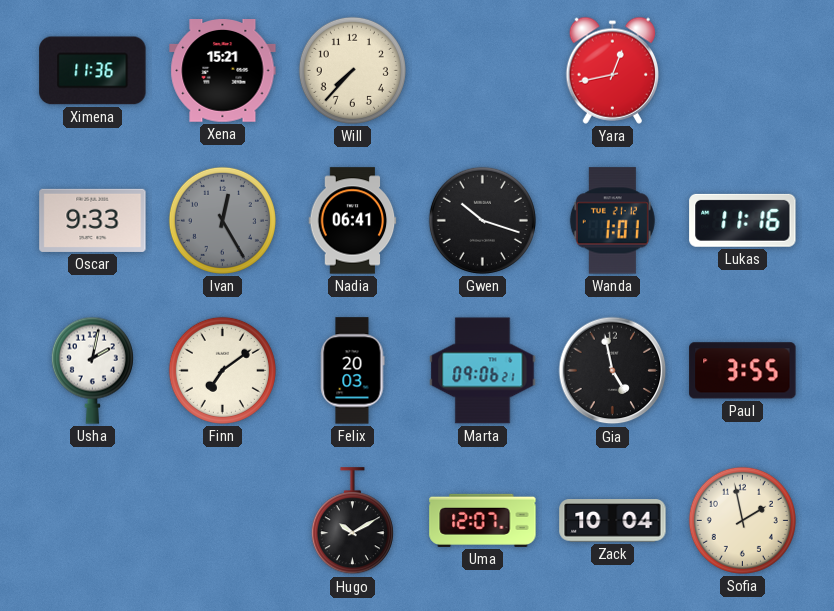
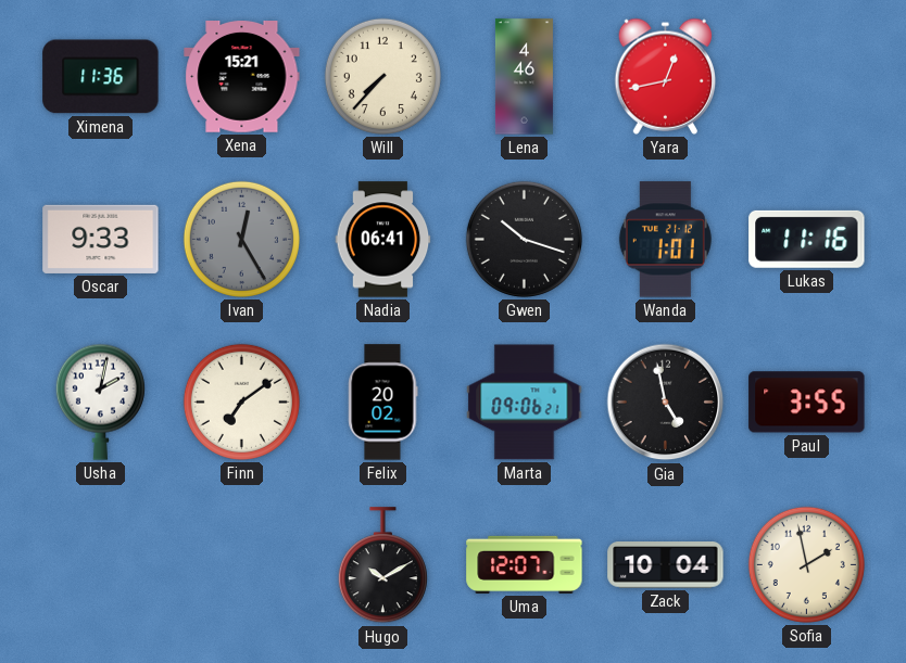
Lena: none -> 4:46
Felix: 20:03 -> 20:02
